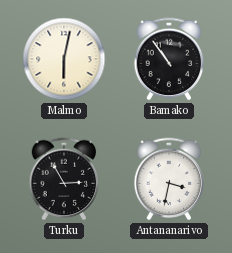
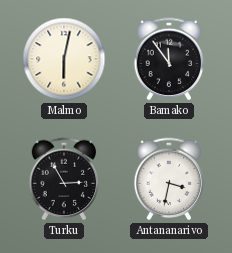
Bamako: 10:54 -> 11:54
